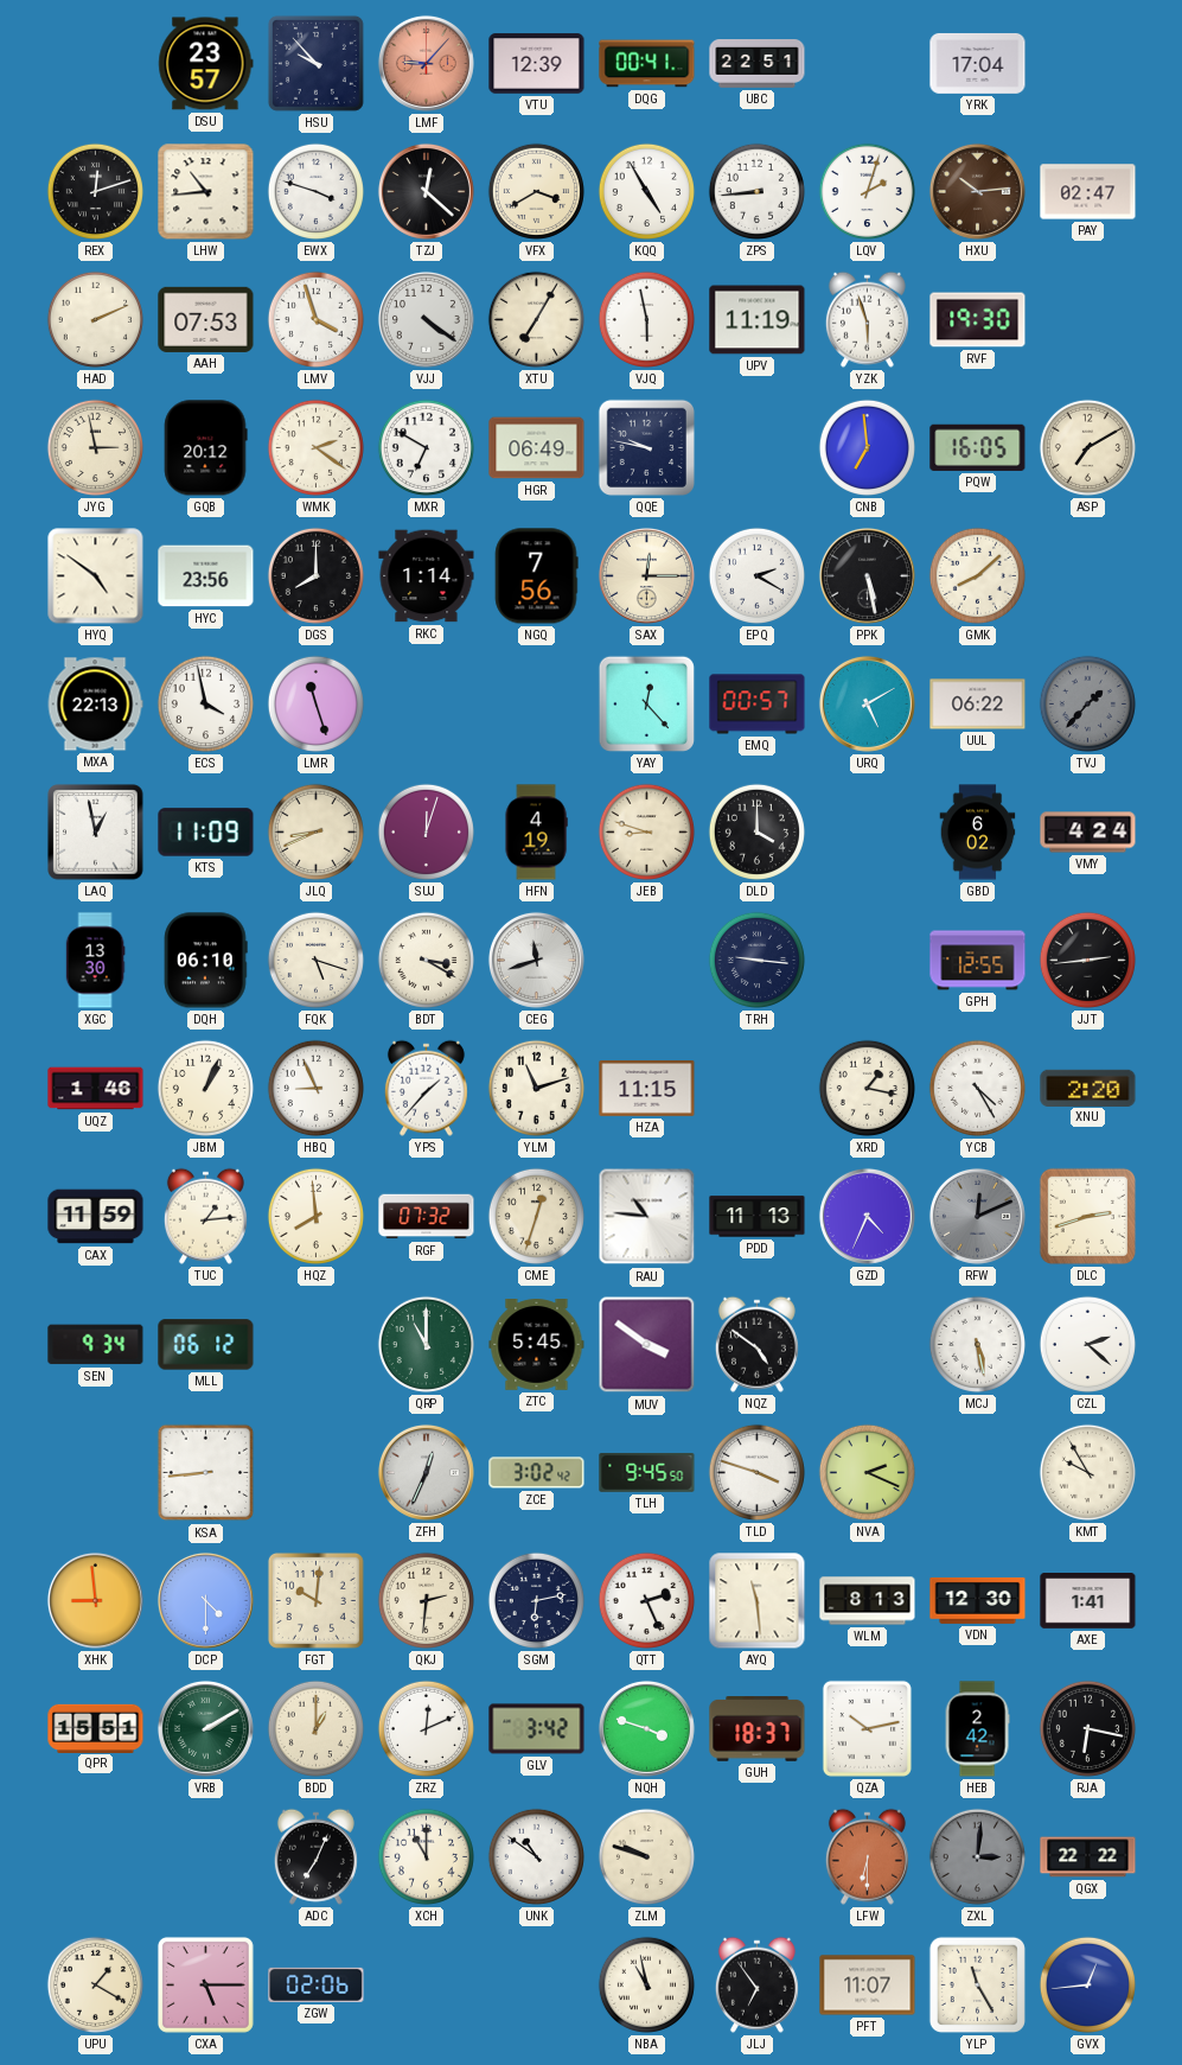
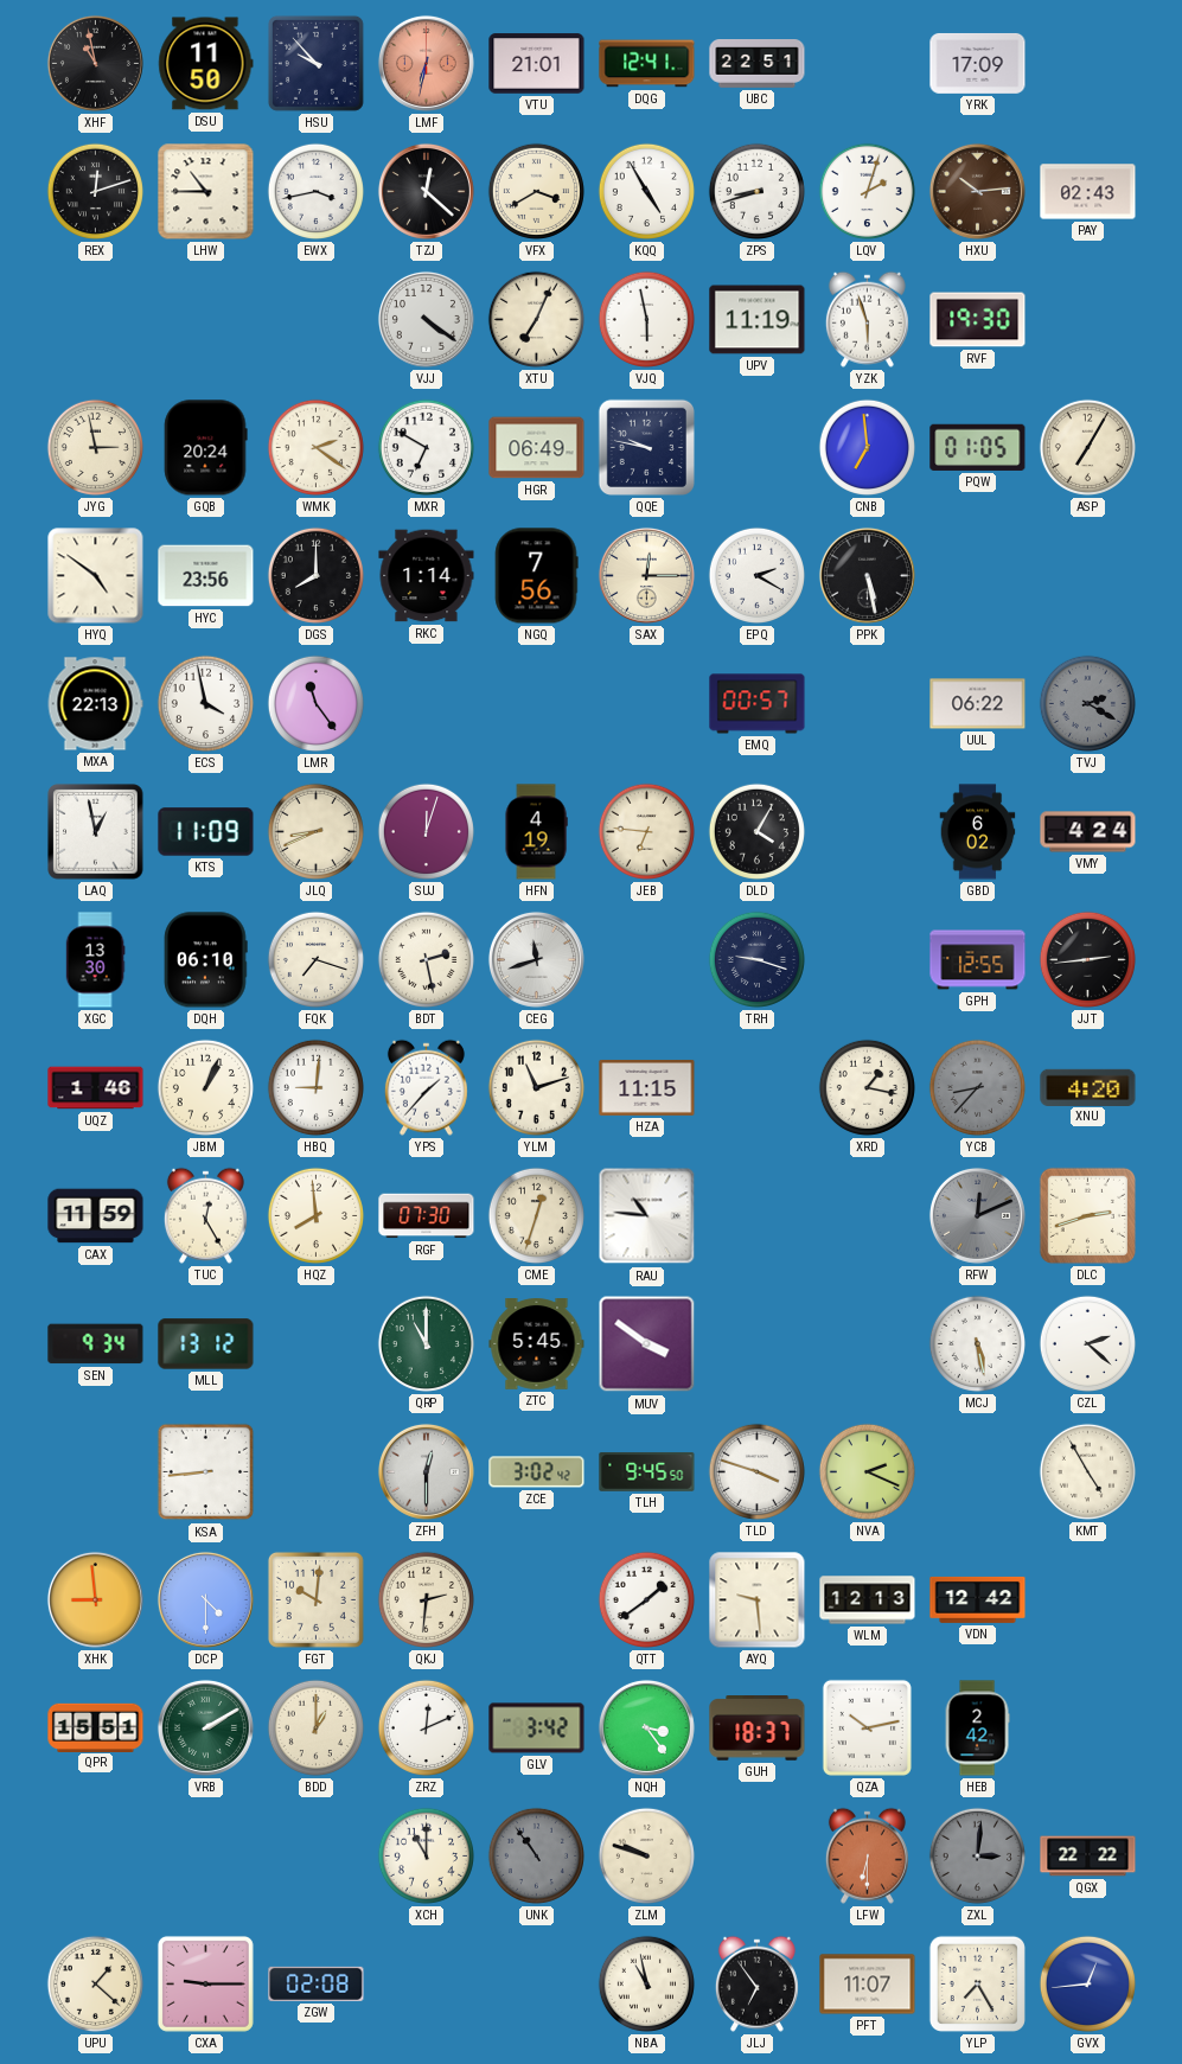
XHF: none -> 10:58
DSU: 23:57 -> 11:50
LMF: 9:07 -> 6:32
VTU: 12:39 -> 21:01
DQG: 00:41 -> 12:41
YRK: 17:04 -> 17:09
LHW: 10:44 -> 10:45
EWX: 3:48 -> 3:43
ZPS: 8:44 -> 8:42
PAY: 02:47 -> 02:43
HAD: 2:11 -> none
AAH: 07:53 -> none
LMV: 3:57 -> none
XTU: 7:05 -> 7:04
GQB: 20:12 -> 20:24
PQW: 16:05 -> 01:05
ASP: 7:10 -> 7:05
GMK: 8:08 -> none
LMR: 11:27 -> 11:24
YAY: 12:23 -> none
URQ: 5:10 -> none
TVJ: 1:37 -> 2:20
JEB: 8:48 -> 6:46
DLD: 4:00 -> 4:05
FQK: 5:18 -> 7:18
BDT: 3:20 -> 2:28
TRH: 9:16 -> 9:18
HBQ: 8:56 -> 9:01
YCB: 4:25 -> 8:37
YCB dial: white -> grey
XNU: 2:20 -> 4:20
TUC: 1:14 -> 12:25
RGF: 07:32 -> 07:30
PDD: 11:13 -> none
GZD: 4:34 -> none
MLL: 06:12 -> 13:12
NQZ: 4:51 -> none
ZFH: 12:34 -> 12:30
KMT: 9:55 -> 4:55
SGM: 6:13 -> none
QTT: 2:26 -> 1:39
AYQ: 11:29 -> 9:29
WLM: 8:13 -> 12:13
VDN: 12:30 -> 12:42
AXE: 1:41 -> none
NQH: 3:48 -> 3:24
RJA: 6:17 -> none
ADC: 7:04 -> none
UNK: 10:51 -> 10:54
UNK dial: white -> grey
UPU: 1:20 -> 1:22
CXA: 5:15 -> 9:15
ZGW: 02:06 -> 02:08
YLP: 11:25 -> 7:25
